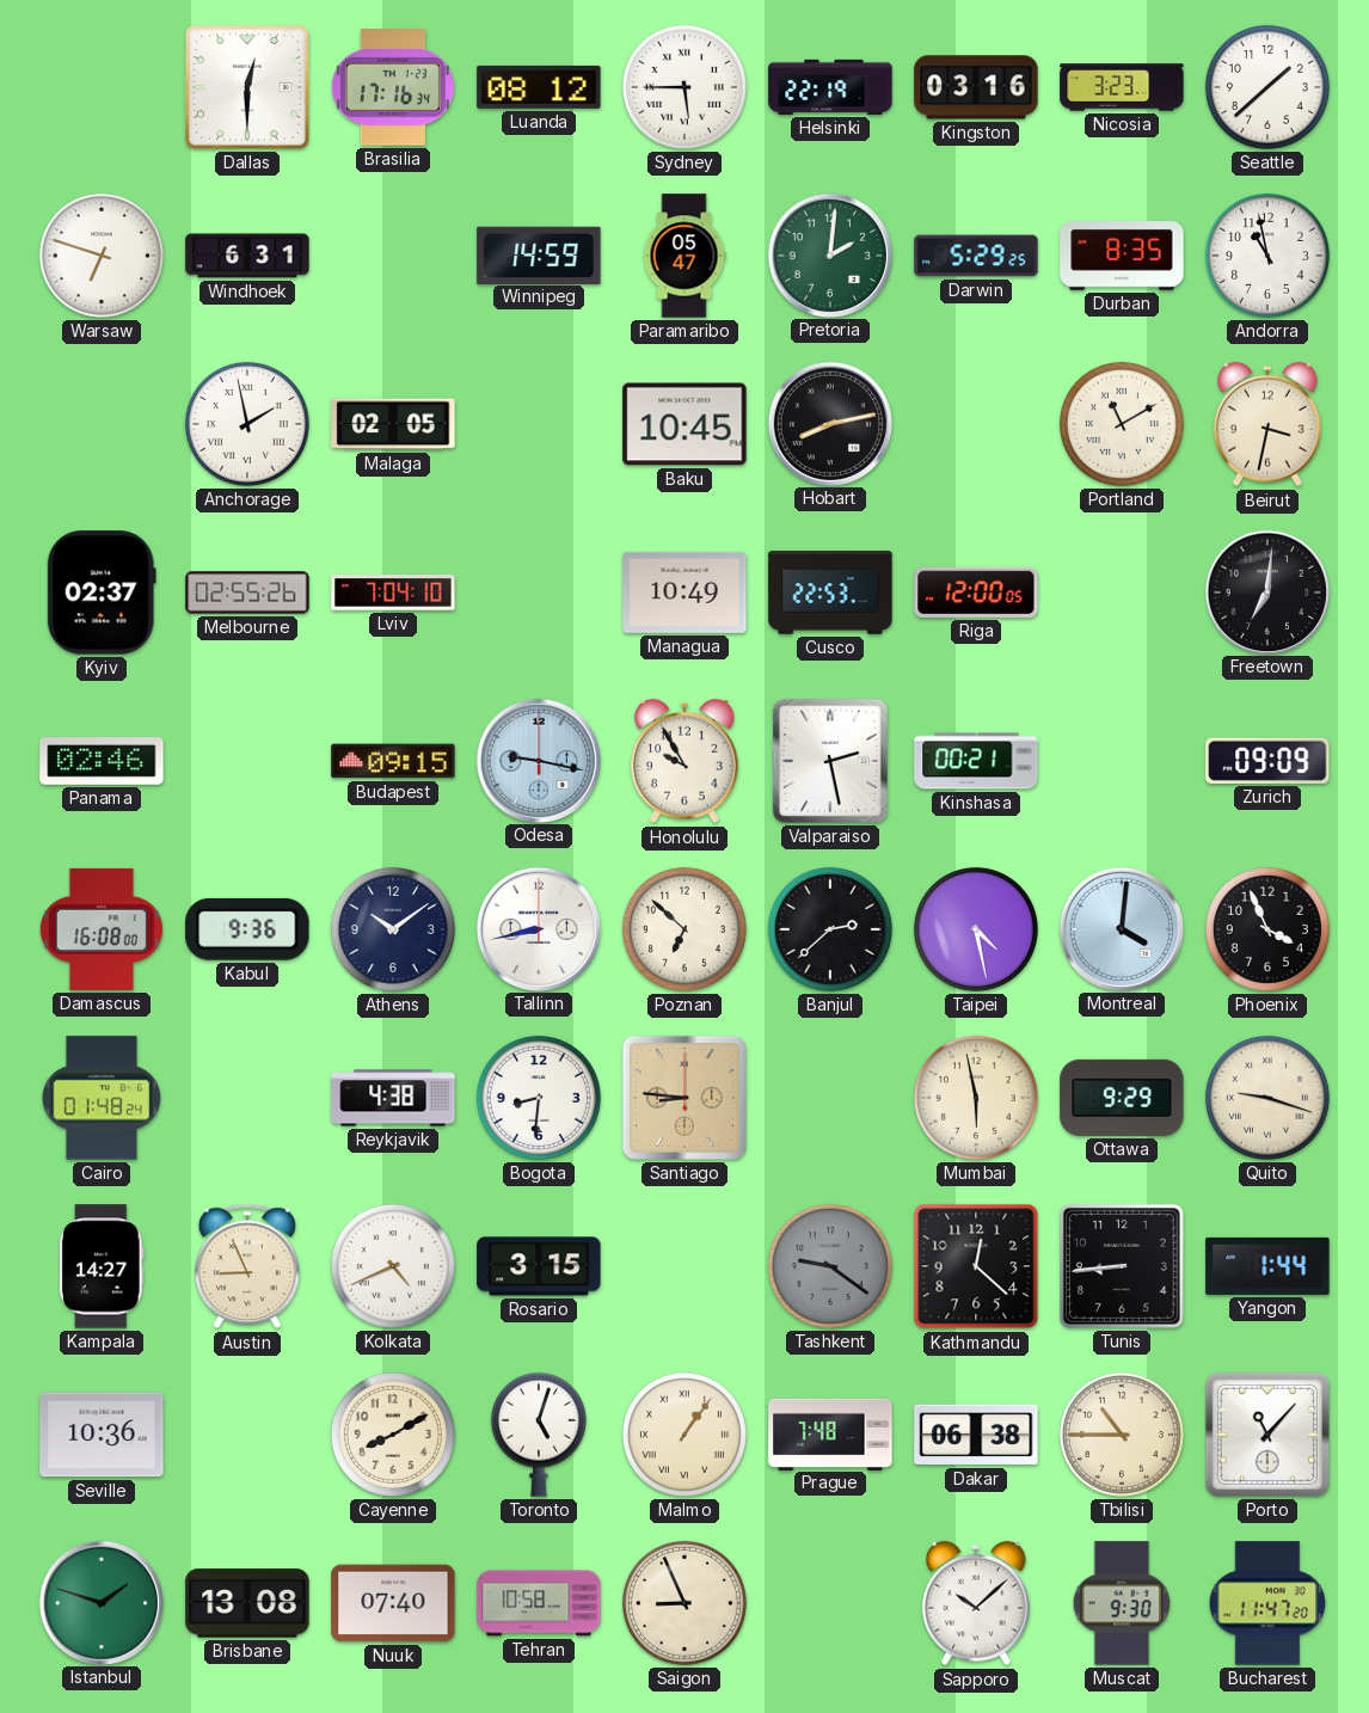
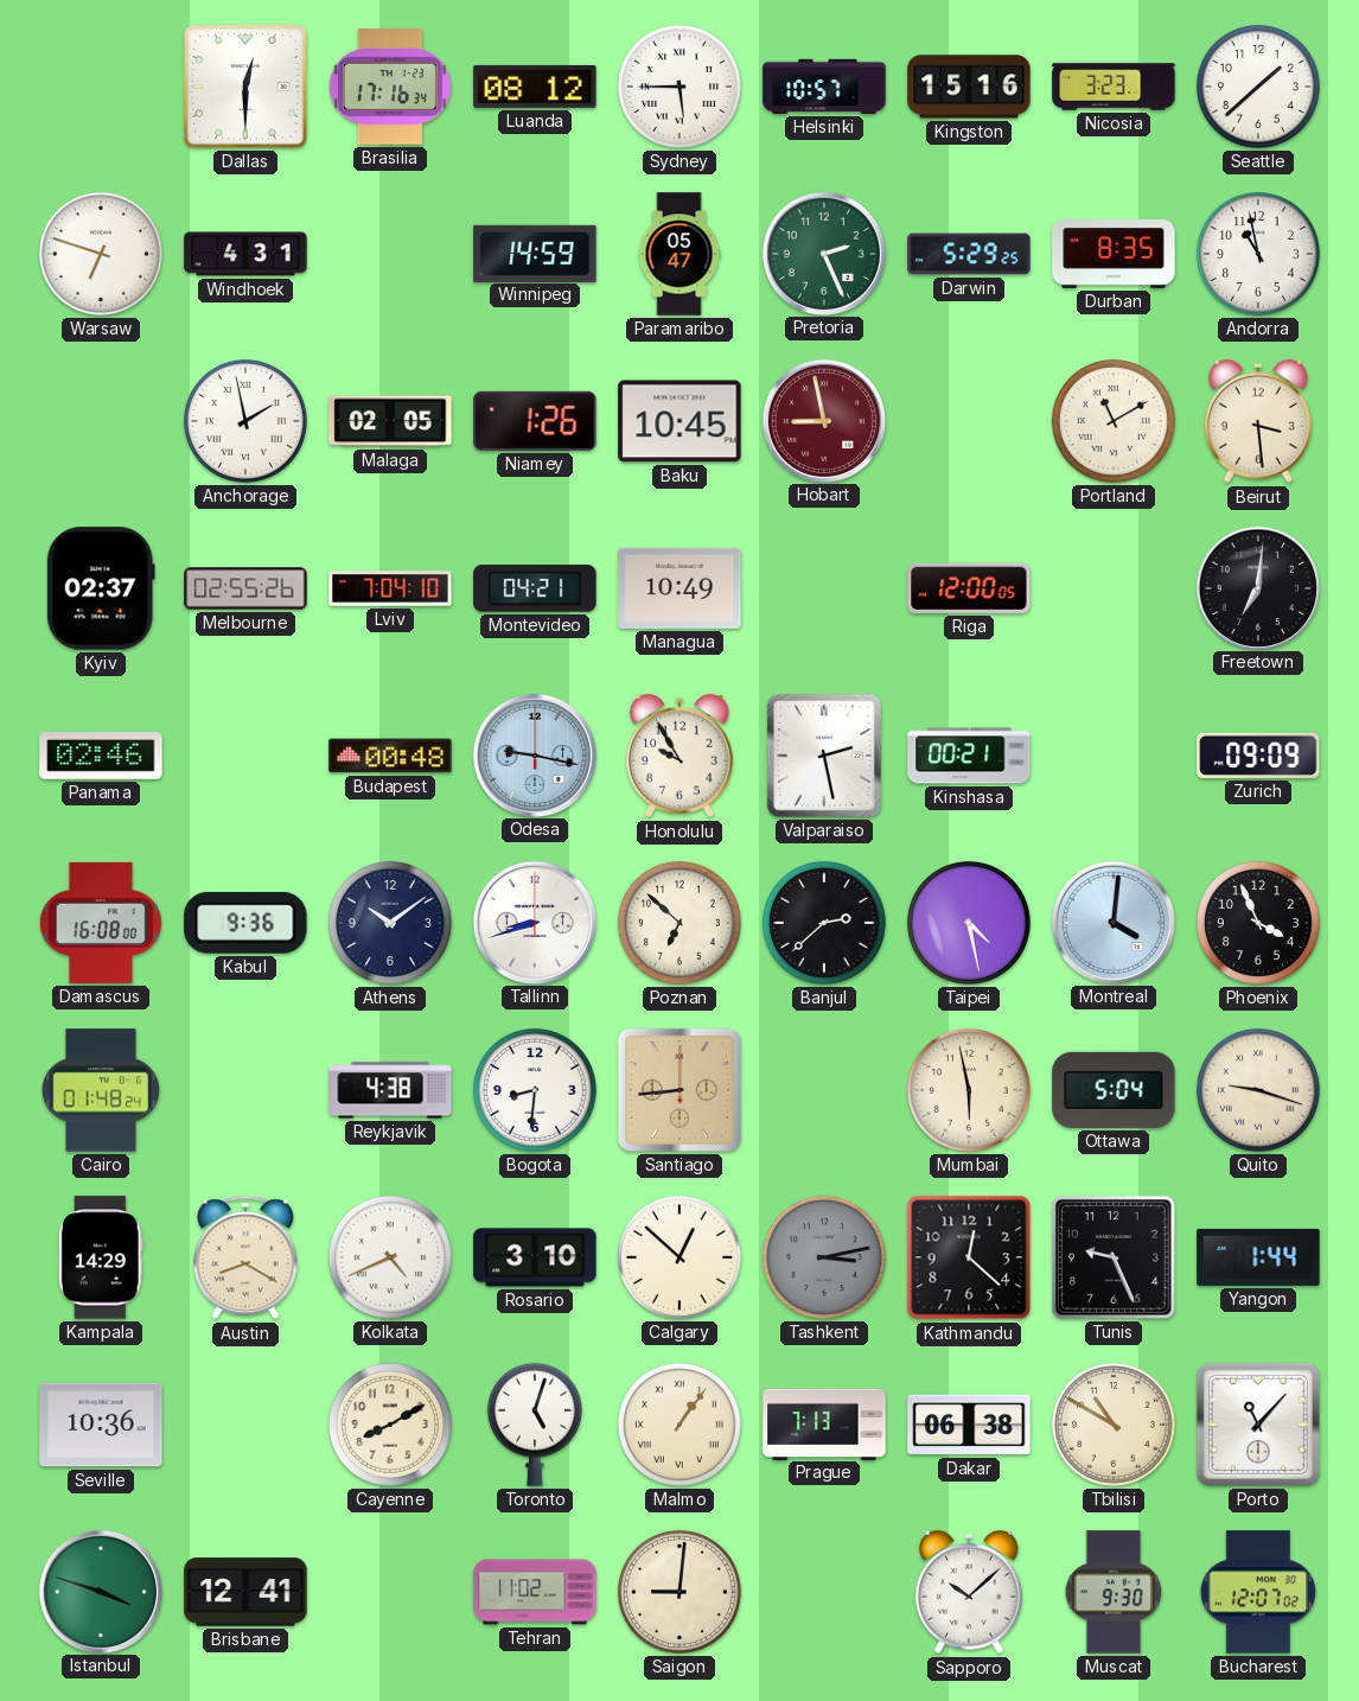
Helsinki: 22:19 -> 10:57
Kingston: 03:16 -> 15:16
Windhoek: 6:31 -> 4:31
Pretoria: 2:01 -> 2:26
Niamey: none -> 1:26
Hobart: 8:13 -> 8:58
Hobart dial: black -> burgundy
Beirut: 3:32 -> 3:29
Montevideo: none -> 04:21
Cusco: 22:53 -> none
Budapest: 09:15 -> 00:48
Tallinn: 8:43 -> 8:42
Santiago: 8:46 -> 8:44
Ottawa: 9:29 -> 5:04
Kampala: 14:27 -> 14:29
Austin: 8:56 -> 8:20
Rosario: 3:15 -> 3:10
Calgary: none -> 12:52
Tashkent: 9:21 -> 3:13
Tunis: 8:44 -> 9:26
Prague: 7:48 -> 7:13
Tbilisi: 10:45 -> 10:50
Istanbul: 1:48 -> 3:48
Brisbane: 13:08 -> 12:41
Nuuk: 07:40 -> none
Tehran: 10:58 -> 11:02
Saigon: 8:56 -> 9:01
Bucharest: 11:47 -> 12:07
